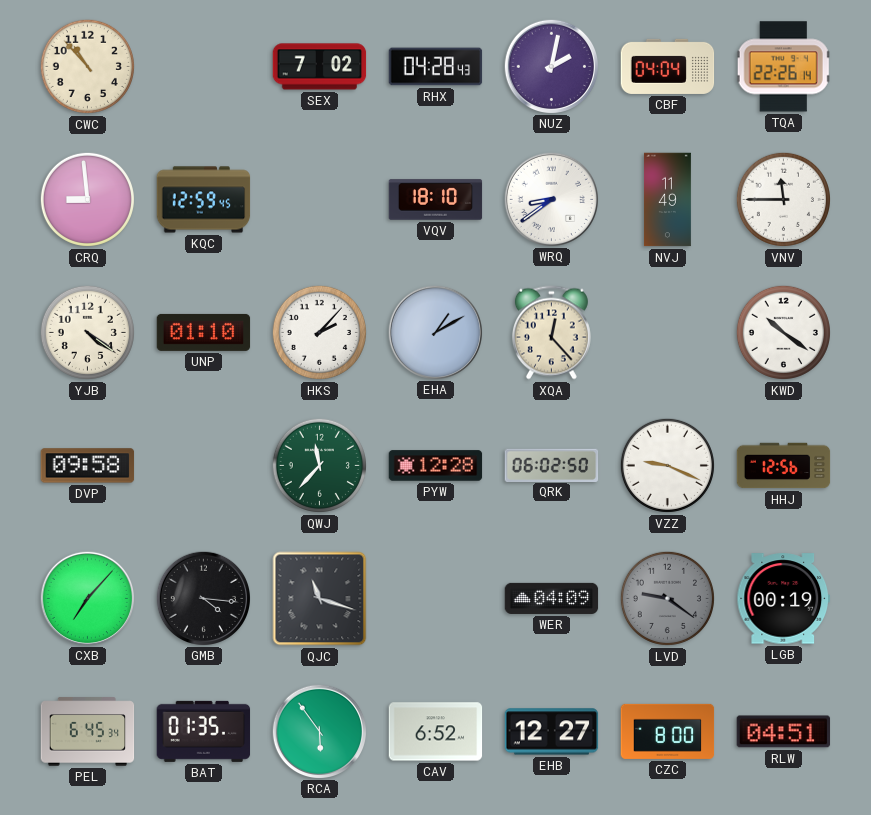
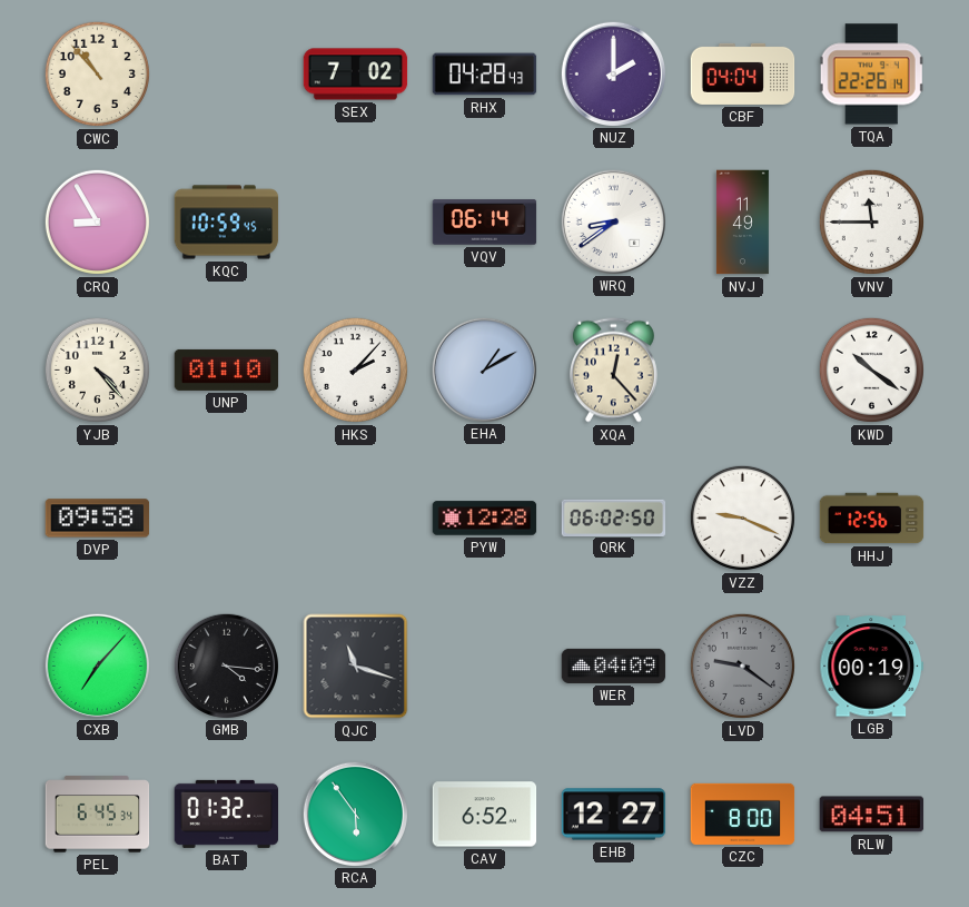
NUZ: 2:02 -> 2:00
CRQ: 8:59 -> 8:55
KQC: 12:59 -> 10:59
VQV: 18:10 -> 06:14
YJB: 4:21 -> 4:23
QWJ: 11:37 -> none
BAT: 01:35 -> 01:32
